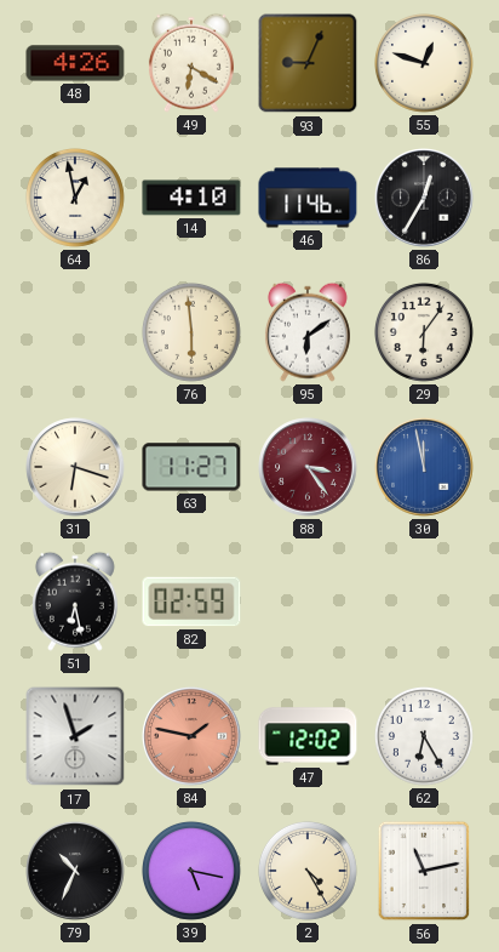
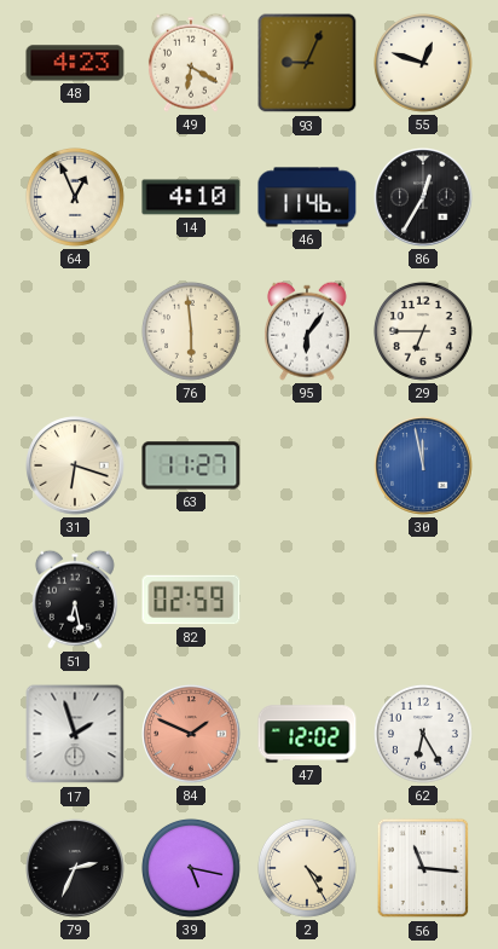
48: 4:26 -> 4:23
64: 12:58 -> 12:56
95: 6:09 -> 6:06
29: 6:06 -> 6:45
88: 3:24 -> none
84: 1:47 -> 1:49
79: 10:34 -> 2:34
56: 11:13 -> 11:16
